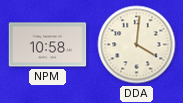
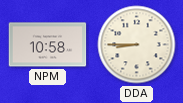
DDA: 4:01 -> 8:45
